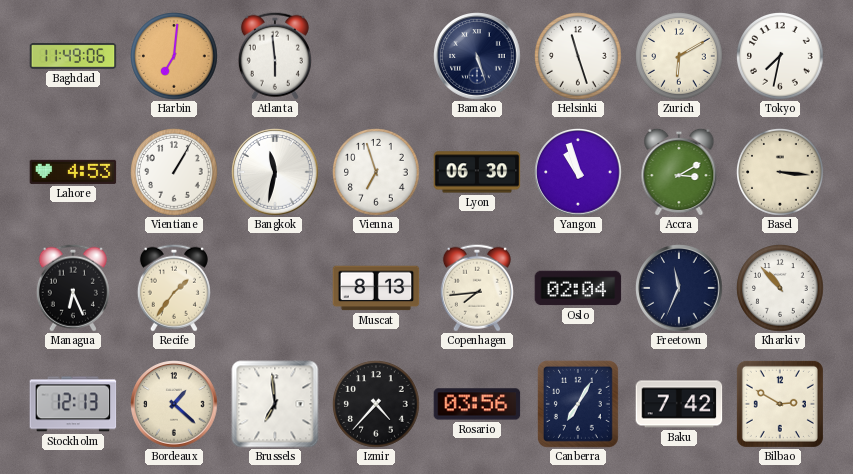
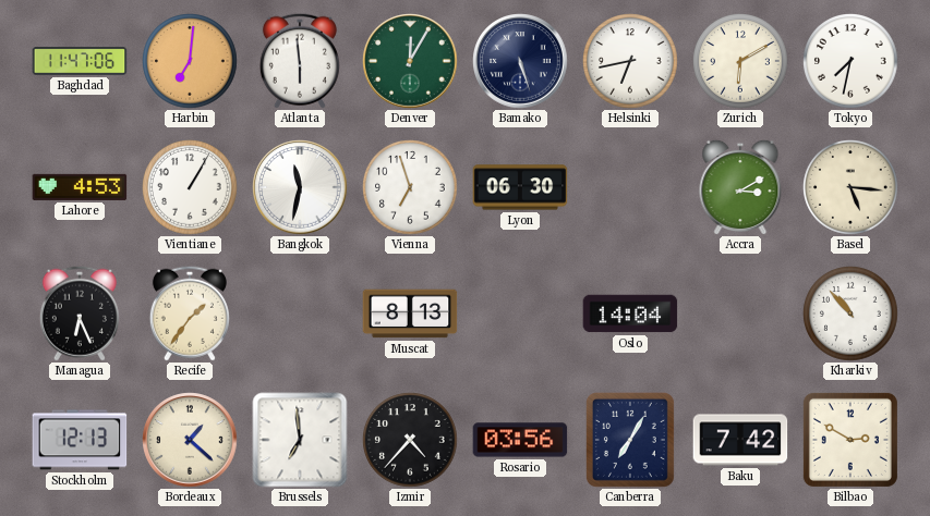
Baghdad: 11:49 -> 11:47
Denver: none -> 12:05
Helsinki: 11:27 -> 6:43
Yangon: 10:57 -> none
Basel: 3:16 -> 5:16
Copenhagen: 7:44 -> none
Oslo: 02:04 -> 14:04
Freetown: 11:34 -> none
